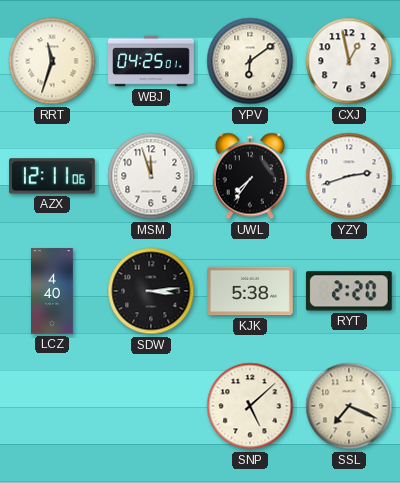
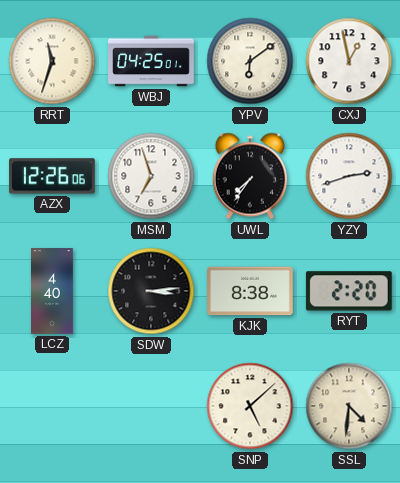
AZX: 12:11 -> 12:26
MSM: 11:57 -> 6:57
KJK: 5:38 -> 8:38
SSL: 7:19 -> 4:31
